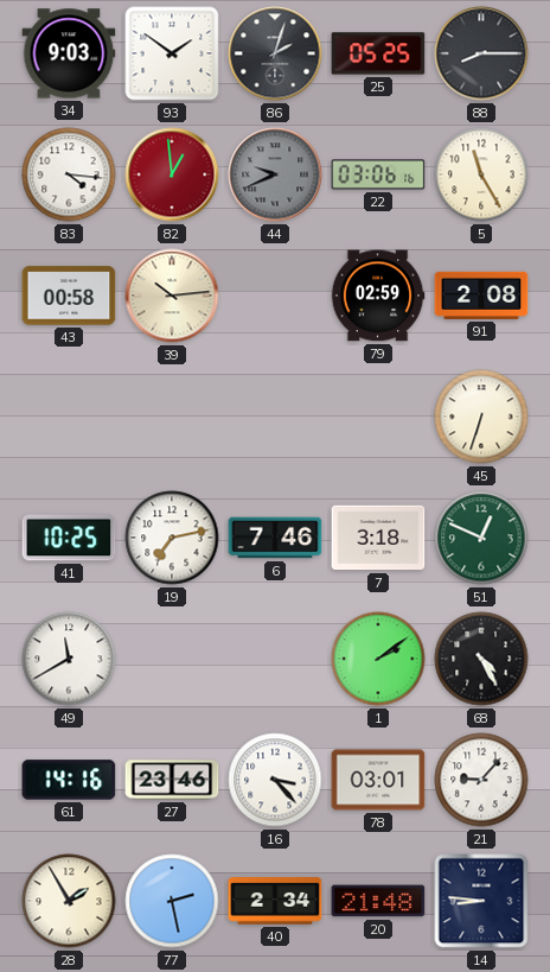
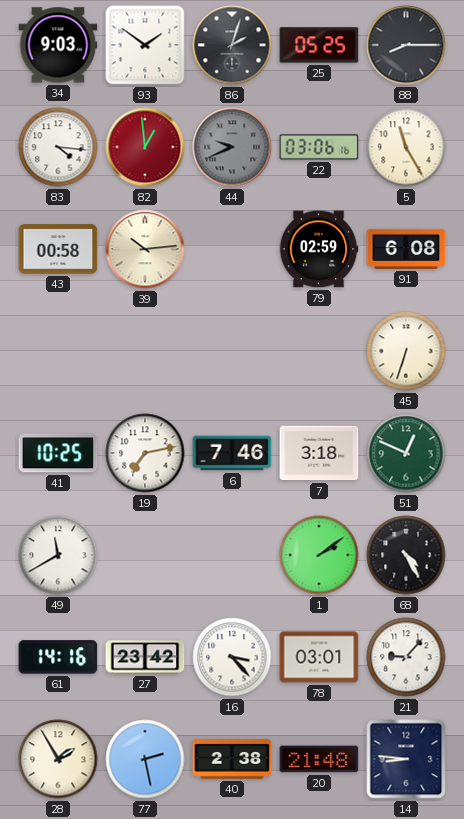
91: 2:08 -> 6:08
27: 23:46 -> 23:42
40: 2:34 -> 2:38
